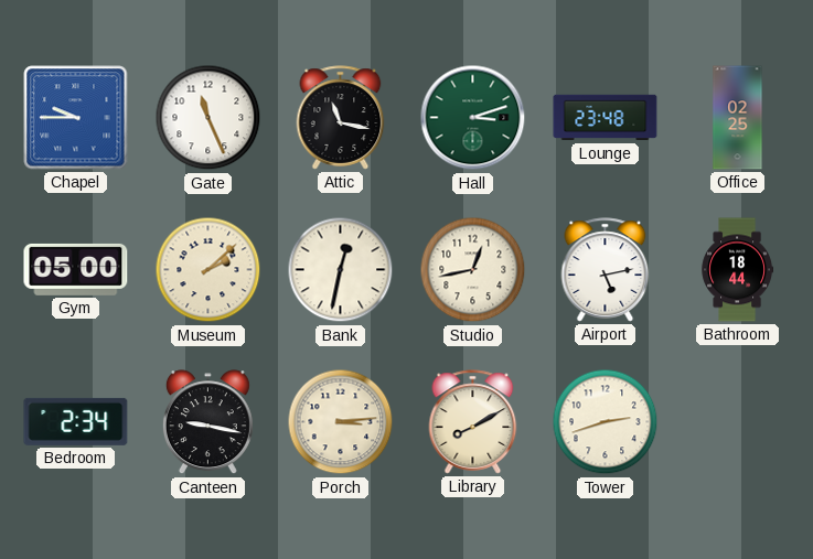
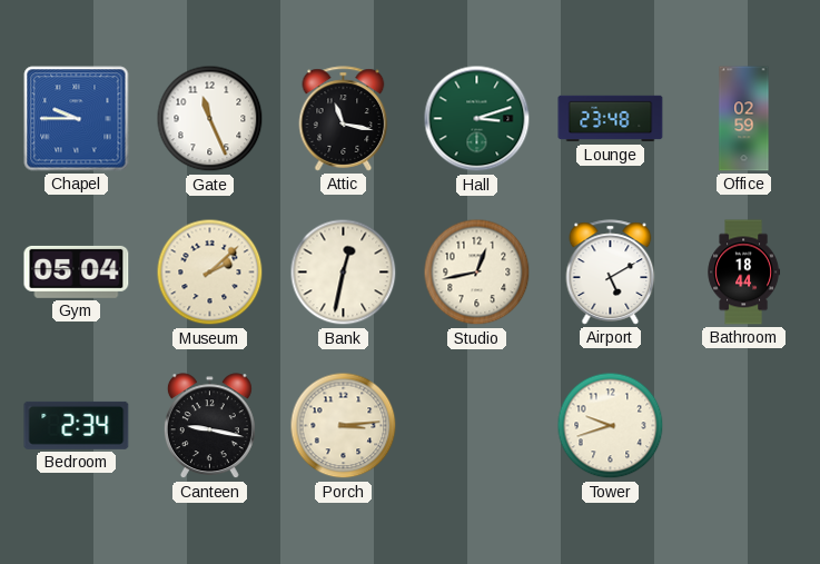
Office: 02:25 -> 02:59
Gym: 05:00 -> 05:04
Airport: 5:13 -> 5:10
Library: 8:10 -> none
Tower: 2:42 -> 9:42
